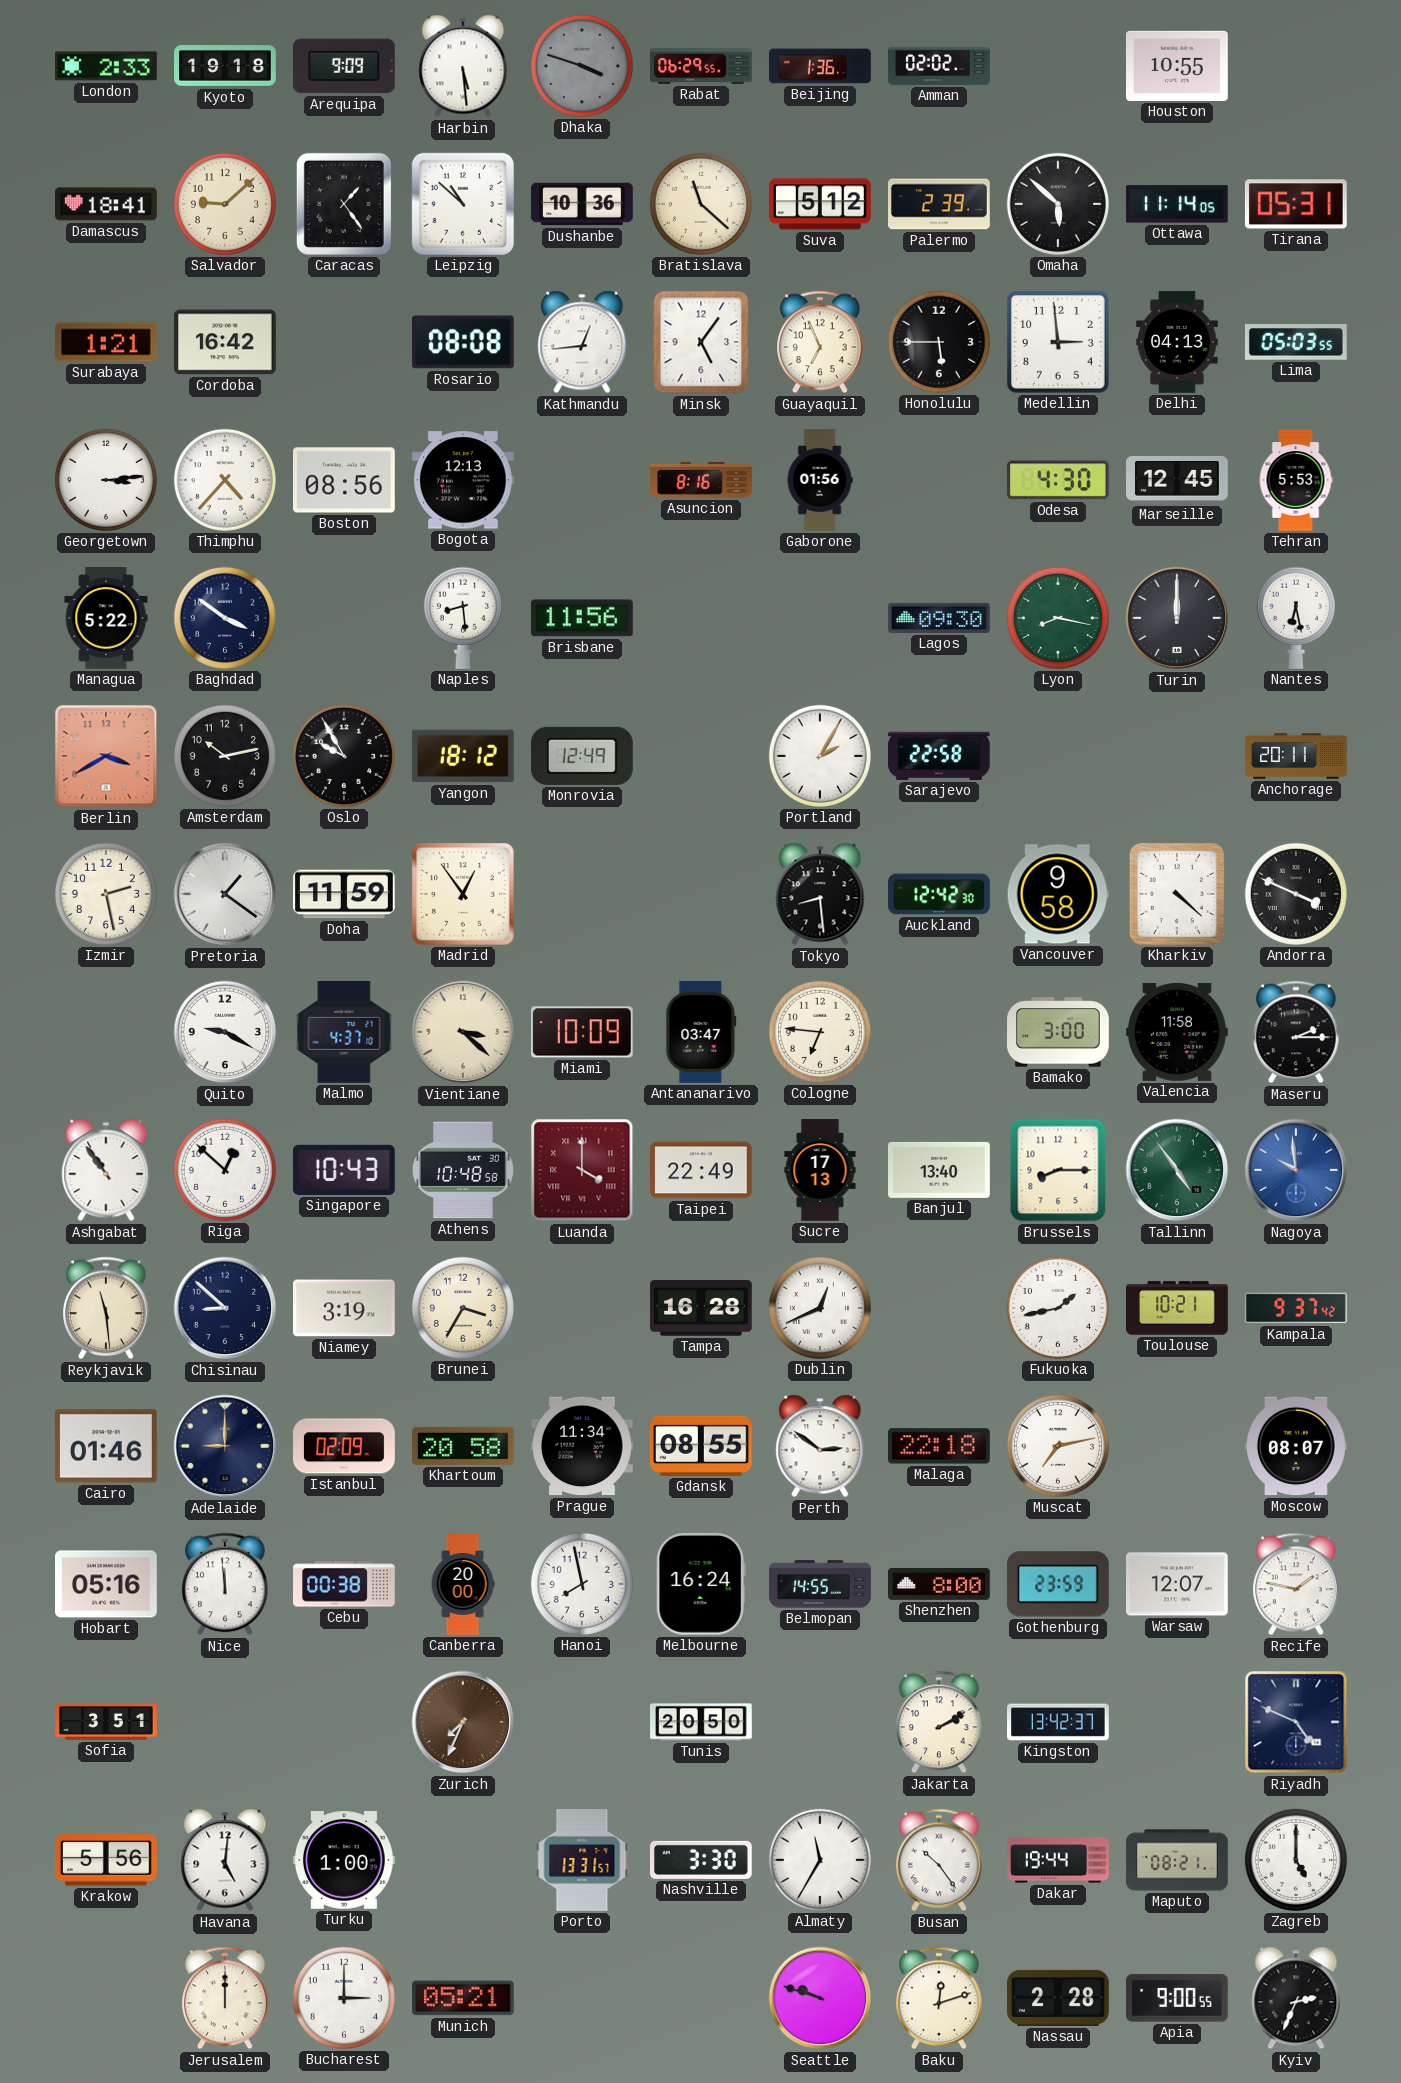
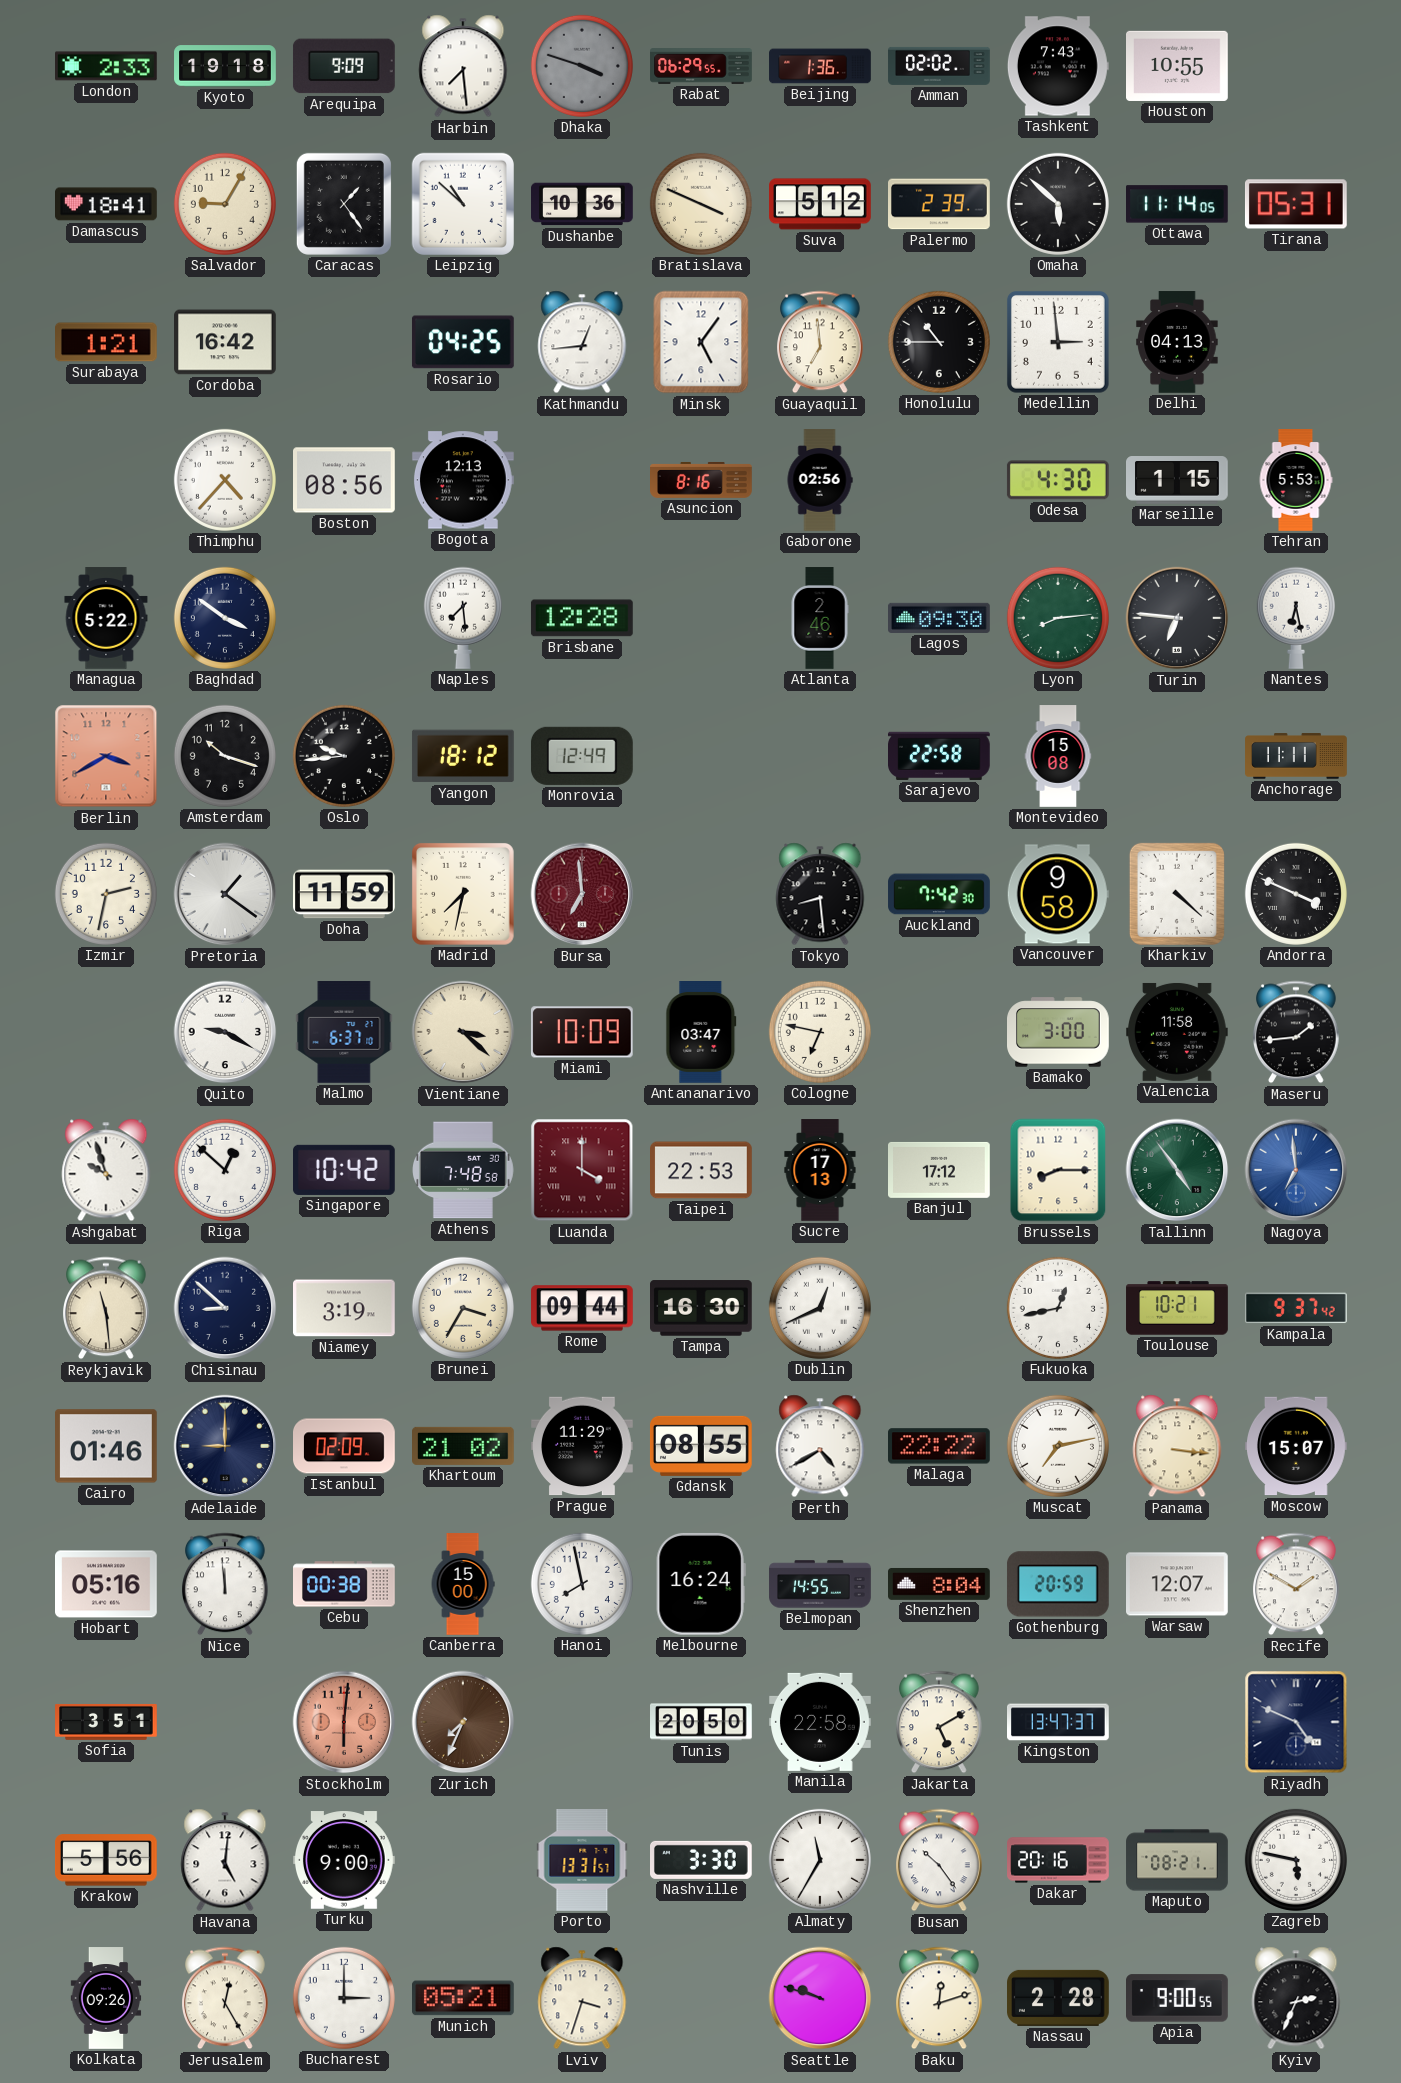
Harbin: 5:29 -> 7:29
Tashkent: none -> 7:43
Salvador: 9:08 -> 9:05
Bratislava: 11:22 -> 3:49
Rosario: 08:08 -> 04:25
Guayaquil: 6:56 -> 6:59
Honolulu: 5:45 -> 10:45
Lima: 05:03 -> none
Georgetown: 3:14 -> none
Gaborone: 01:56 -> 02:56
Marseille: 12:45 -> 1:15
Naples: 8:29 -> 7:29
Brisbane: 11:56 -> 12:28
Atlanta: none -> 2:46
Lyon: 8:17 -> 8:14
Turin: 12:00 -> 6:46
Amsterdam: 10:13 -> 10:18
Oslo: 9:55 -> 9:44
Portland: 2:05 -> none
Montevideo: none -> 15:08
Anchorage: 20:11 -> 11:11
Izmir: 2:28 -> 2:32
Madrid: 12:54 -> 7:32
Bursa: none -> 6:59
Auckland: 12:42 -> 7:42
Malmo: 4:37 -> 6:37
Cologne: 6:46 -> 6:47
Maseru: 2:15 -> 1:44
Ashgabat: 10:54 -> 9:57
Singapore: 10:43 -> 10:42
Athens: 10:48 -> 7:48
Taipei: 22:49 -> 22:53
Banjul: 13:40 -> 17:12
Nagoya: 9:59 -> 6:59
Rome: none -> 09:44
Tampa: 16:28 -> 16:30
Fukuoka: 1:43 -> 12:43
Khartoum: 20:58 -> 21:02
Prague: 11:34 -> 11:29
Perth: 2:51 -> 4:40
Malaga: 22:18 -> 22:22
Panama: none -> 3:16
Moscow: 08:07 -> 15:07
Canberra: 20:00 -> 15:00
Shenzhen: 8:00 -> 8:04
Gothenburg: 23:59 -> 20:59
Recife: 1:47 -> 1:50
Stockholm: none -> 6:01
Manila: none -> 22:58
Jakarta: 2:10 -> 5:10
Kingston: 13:42 -> 13:47
Turku: 1:00 -> 9:00
Dakar: 19:44 -> 20:16
Zagreb: 5:00 -> 5:47
Kolkata: none -> 09:26
Jerusalem: 12:00 -> 12:25
Lviv: none -> 3:33
